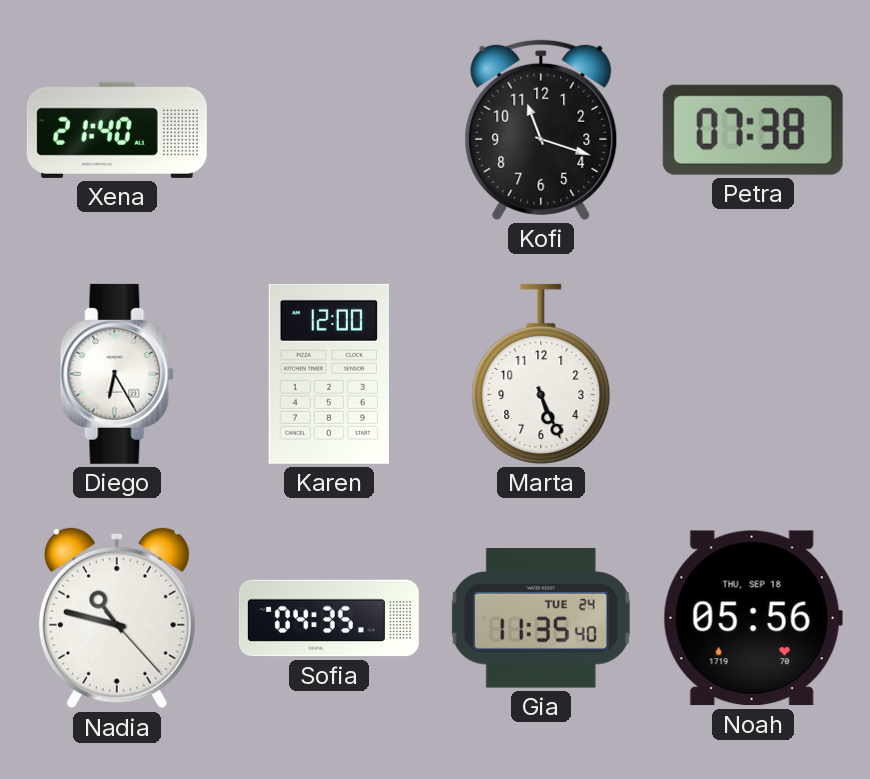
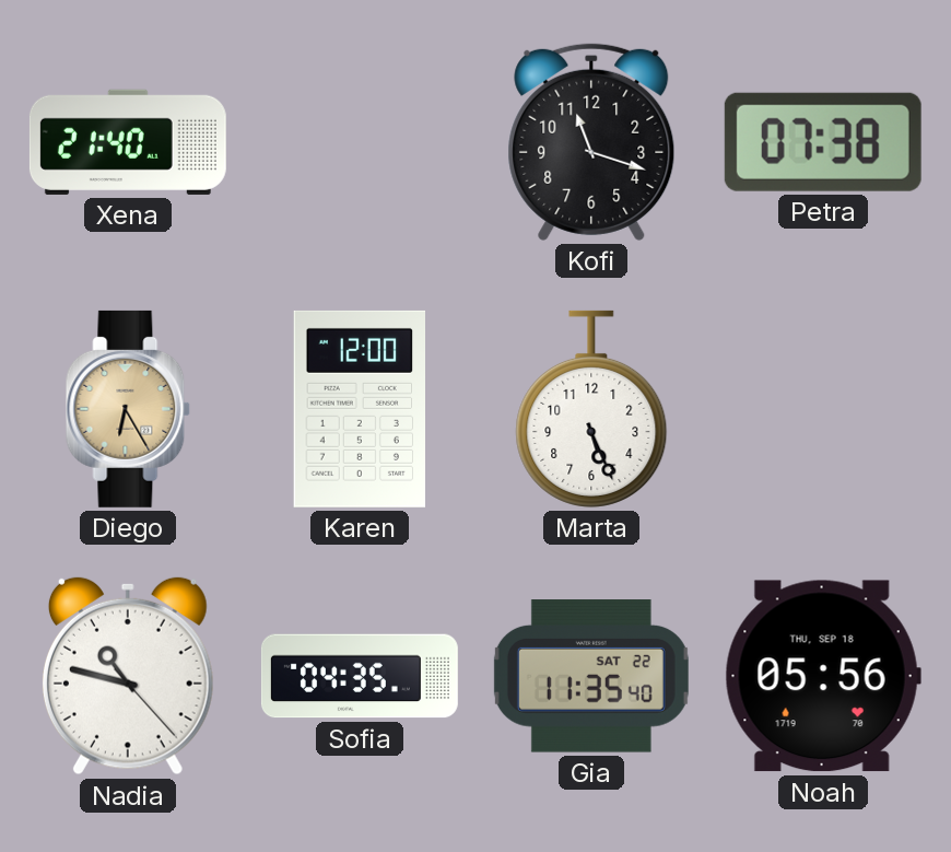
Diego dial: white -> champagne
Gia date: TUE 24 -> SAT 22
